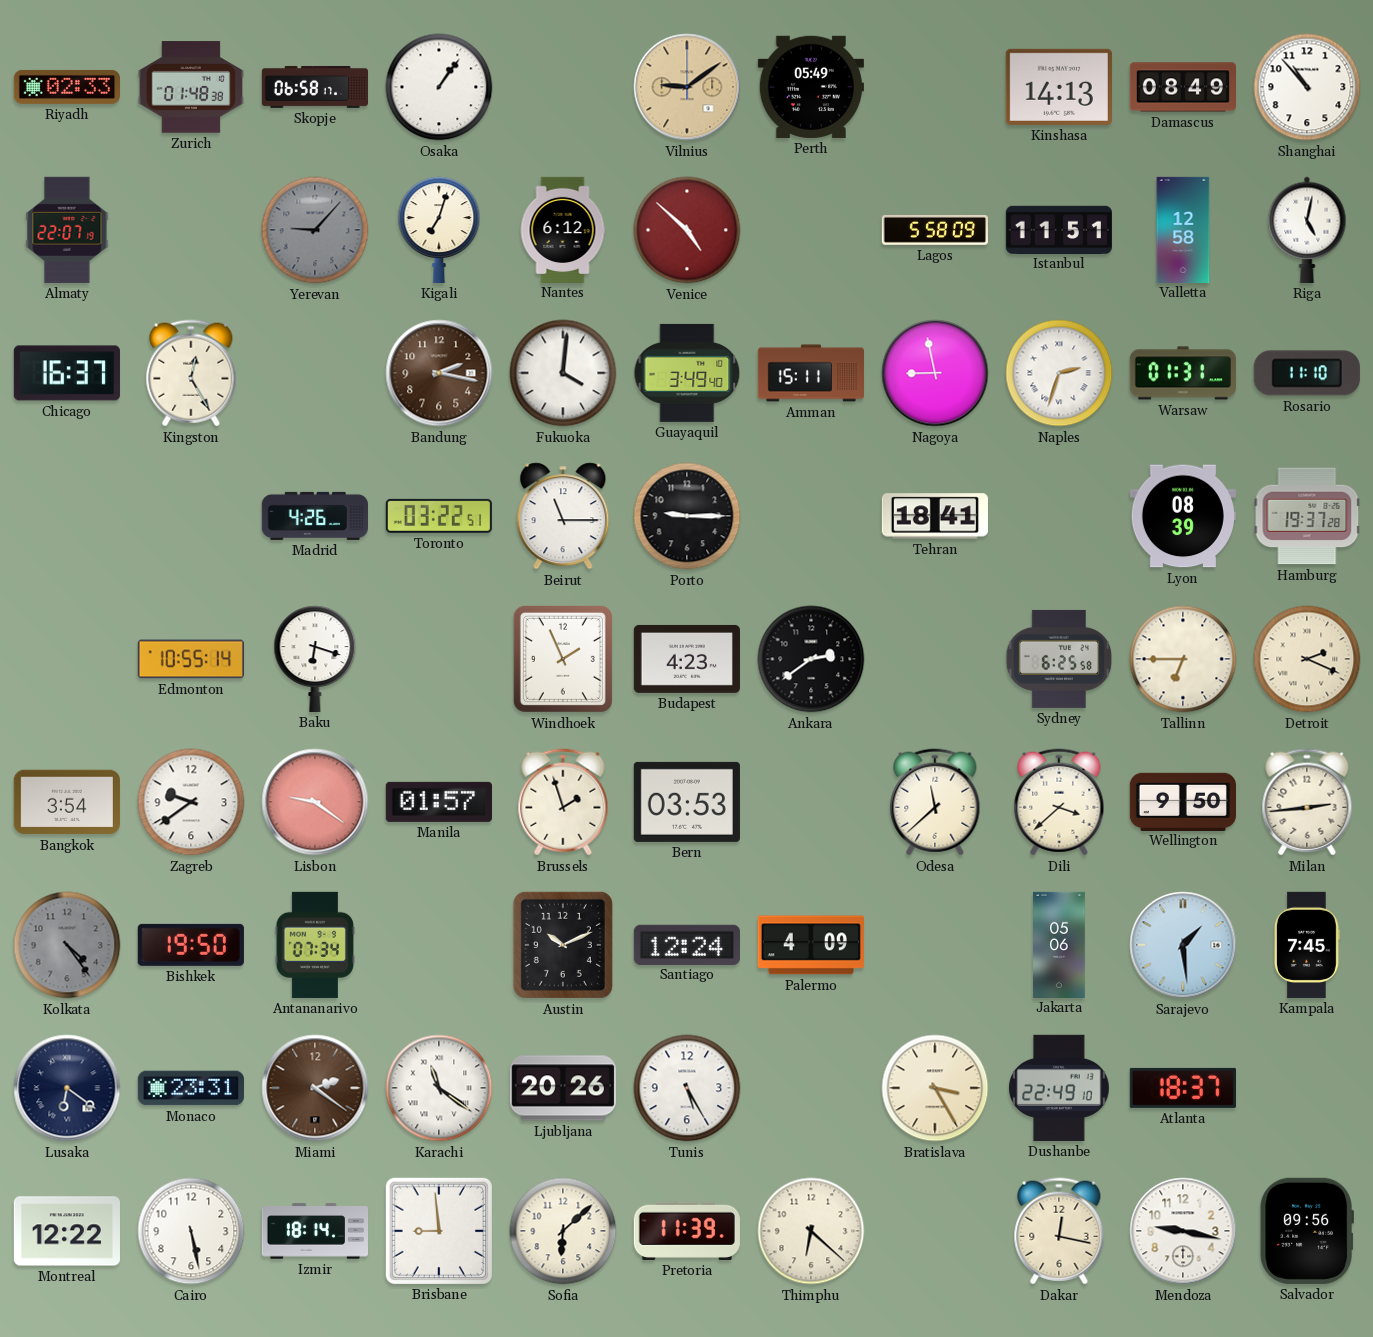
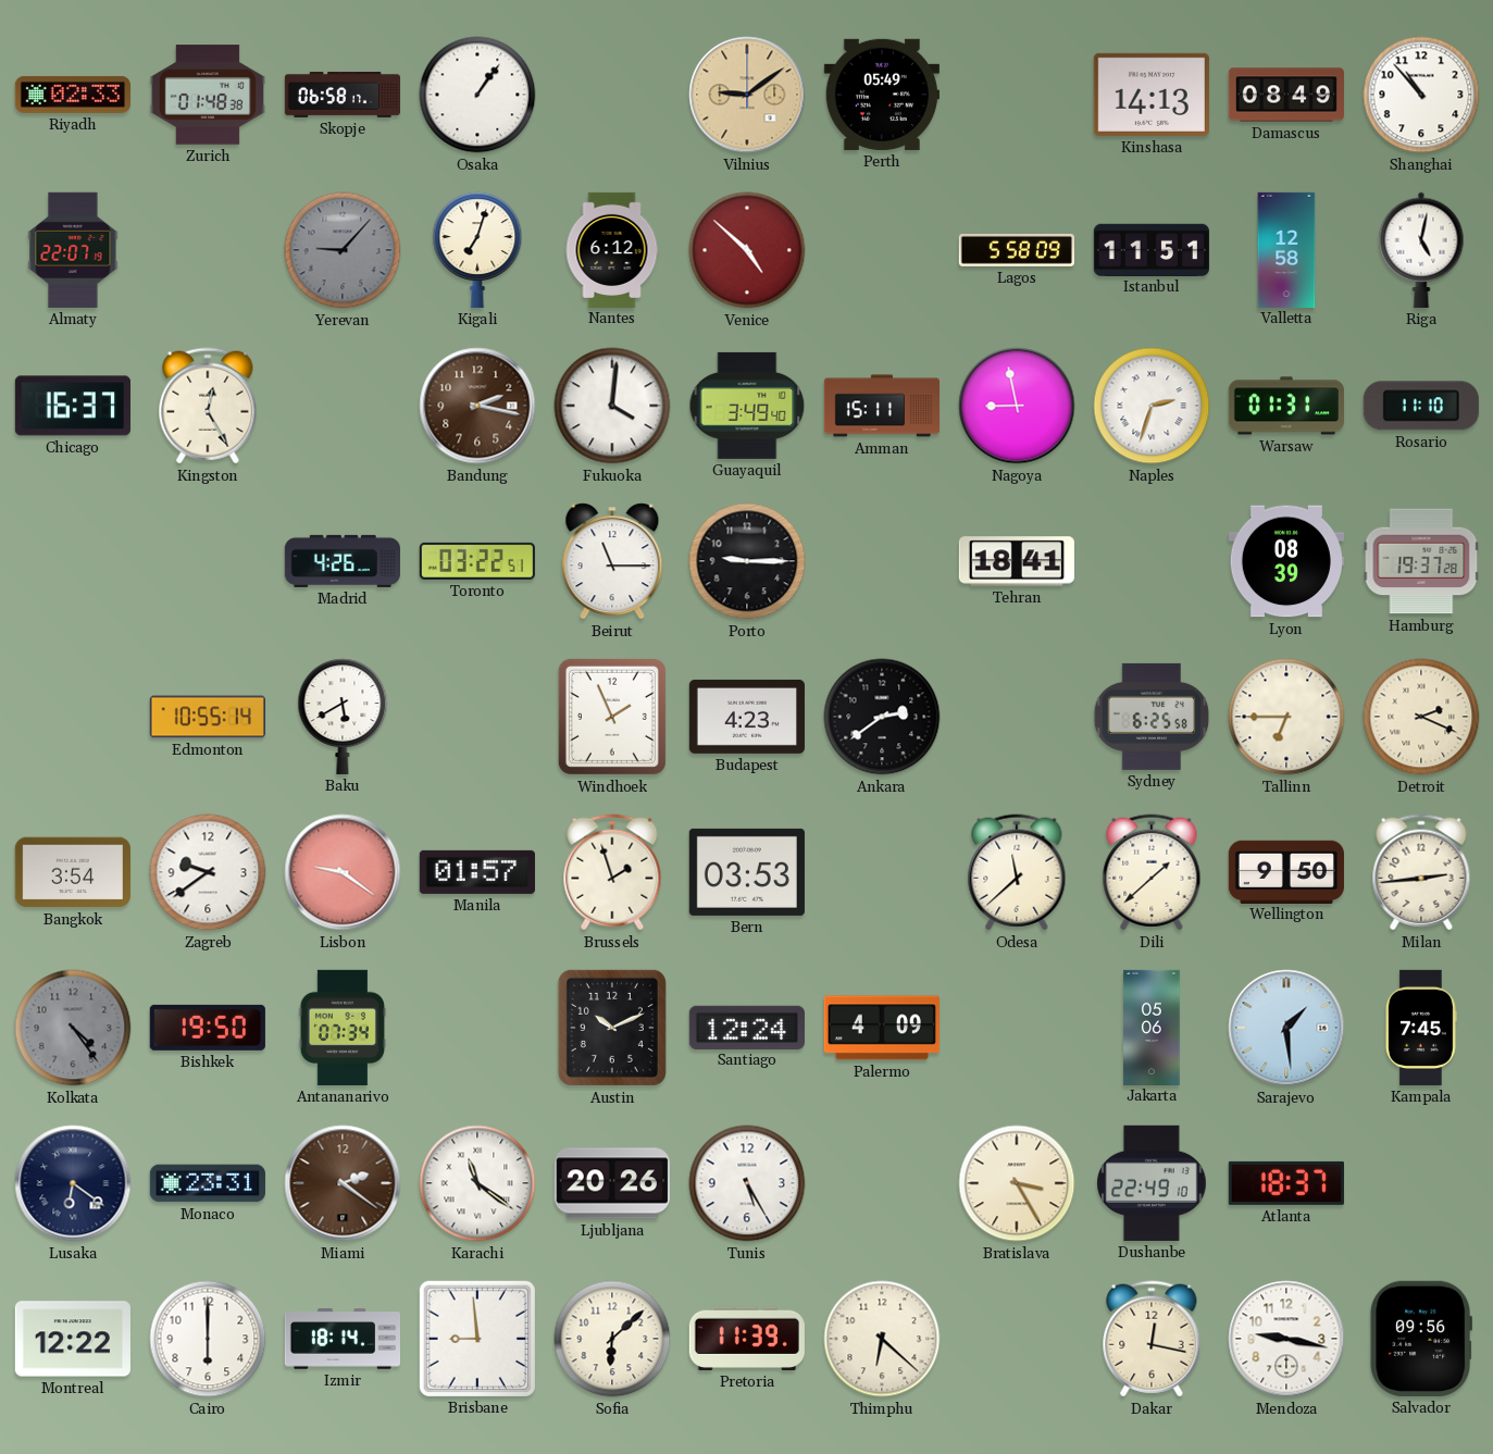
Baku: 6:18 -> 5:40
Dili: 3:38 -> 1:38
Cairo: 5:28 -> 6:00
